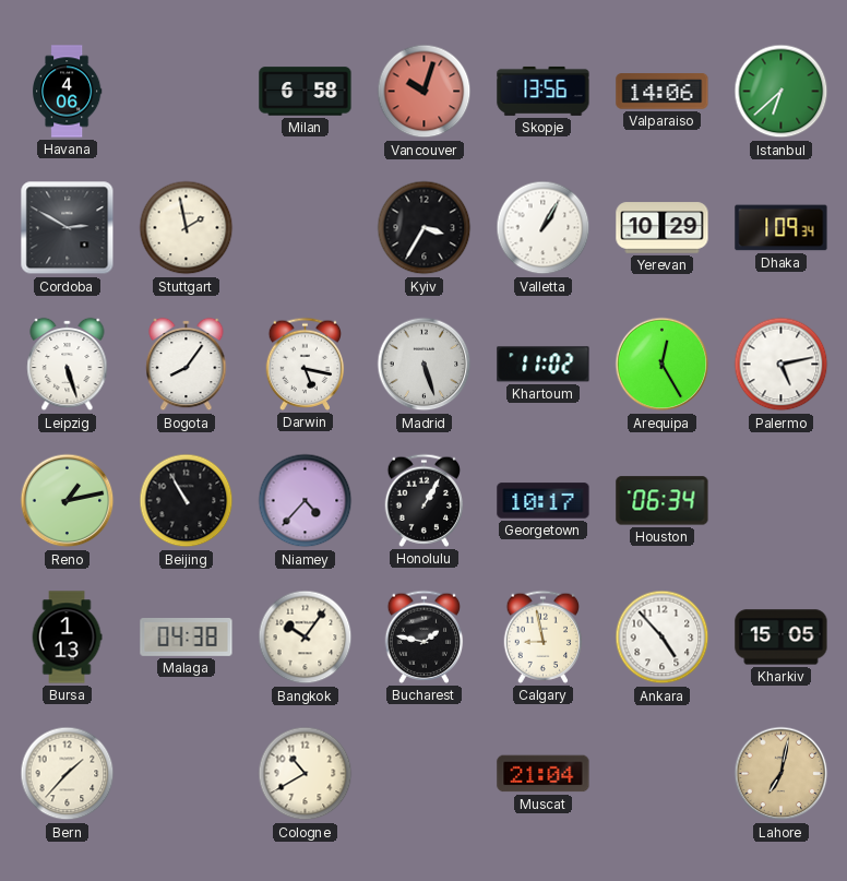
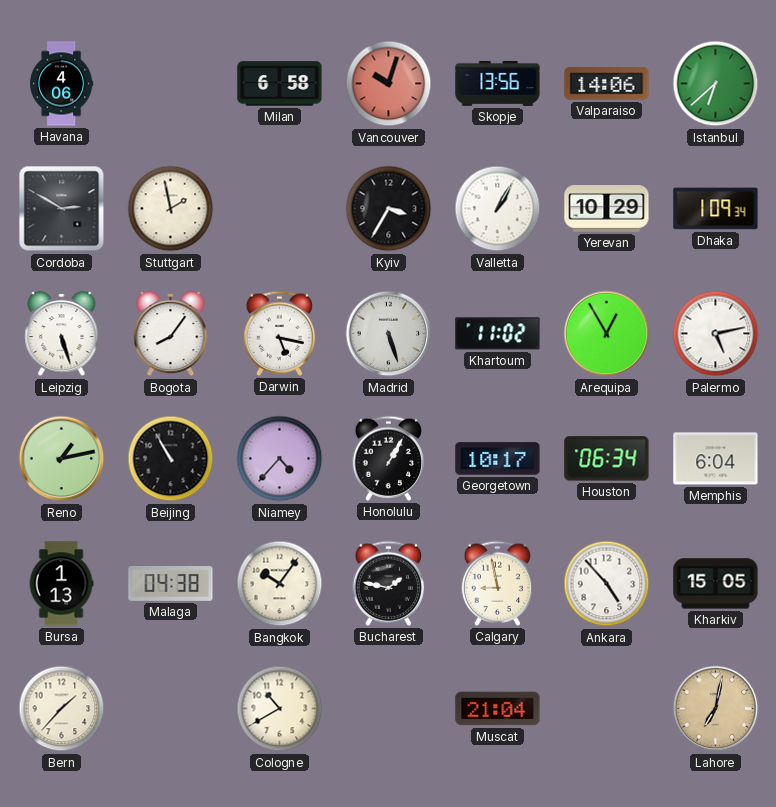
Arequipa: 12:25 -> 12:55
Memphis: none -> 6:04
